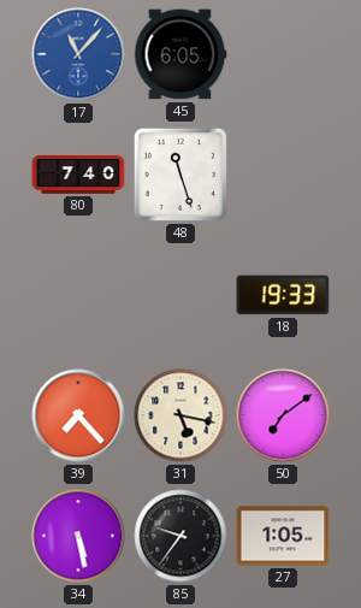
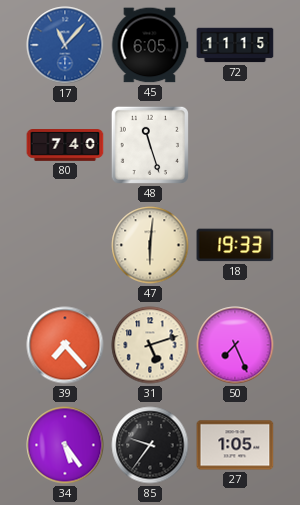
72: none -> 11:15
47: none -> 6:01
31: 5:17 -> 5:12
50: 7:09 -> 7:26
34: 5:28 -> 5:24
